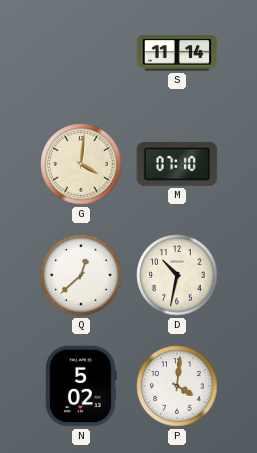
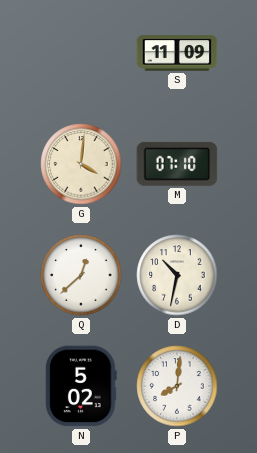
S: 11:14 -> 11:09
P: 4:01 -> 8:01
